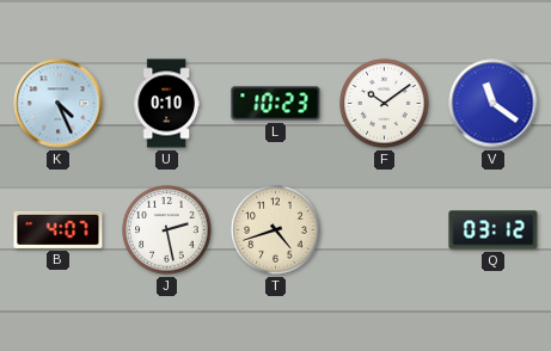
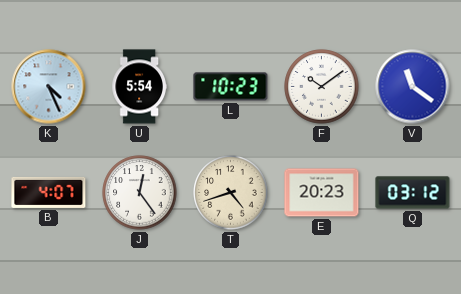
U: 0:10 -> 5:54
J: 2:28 -> 12:24
E: none -> 20:23
